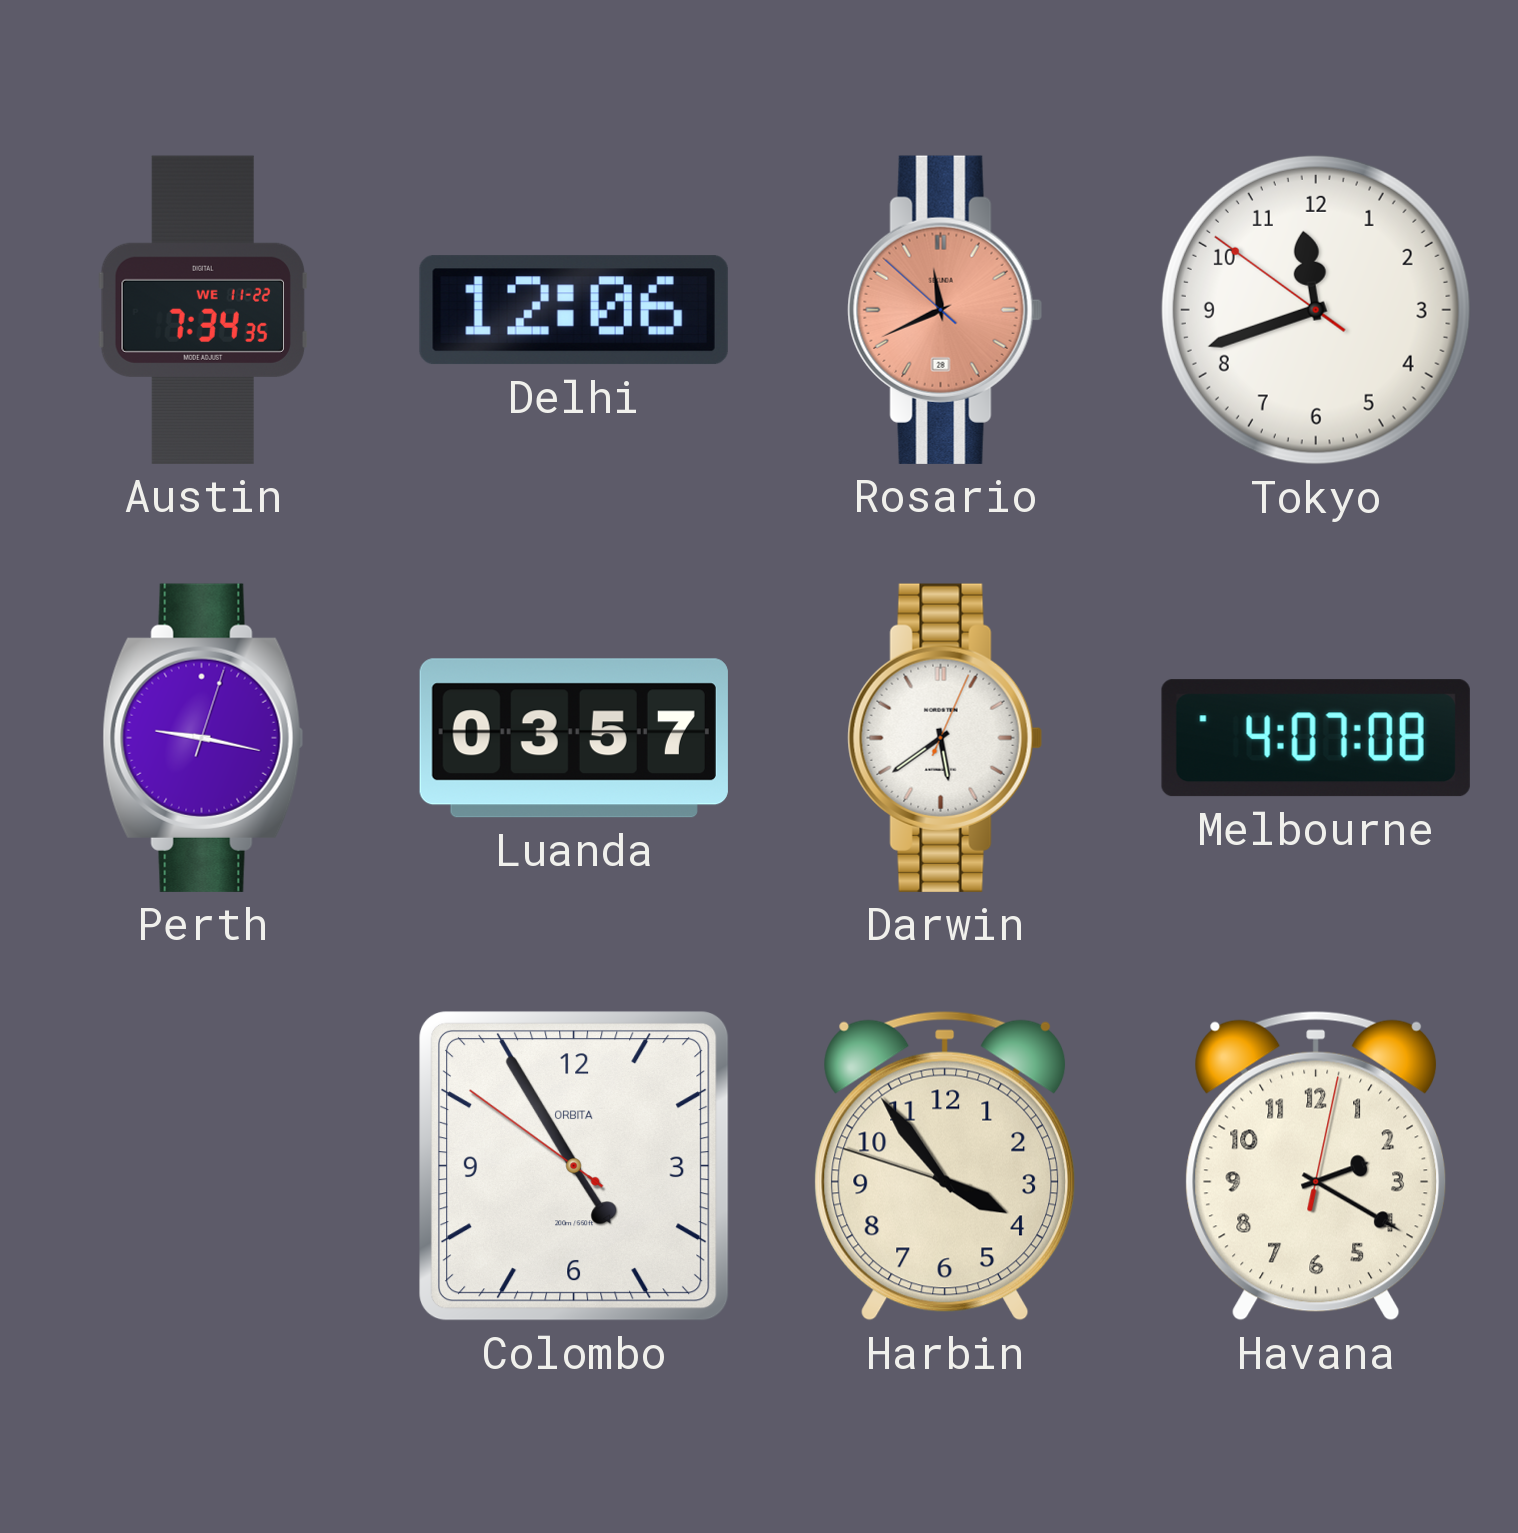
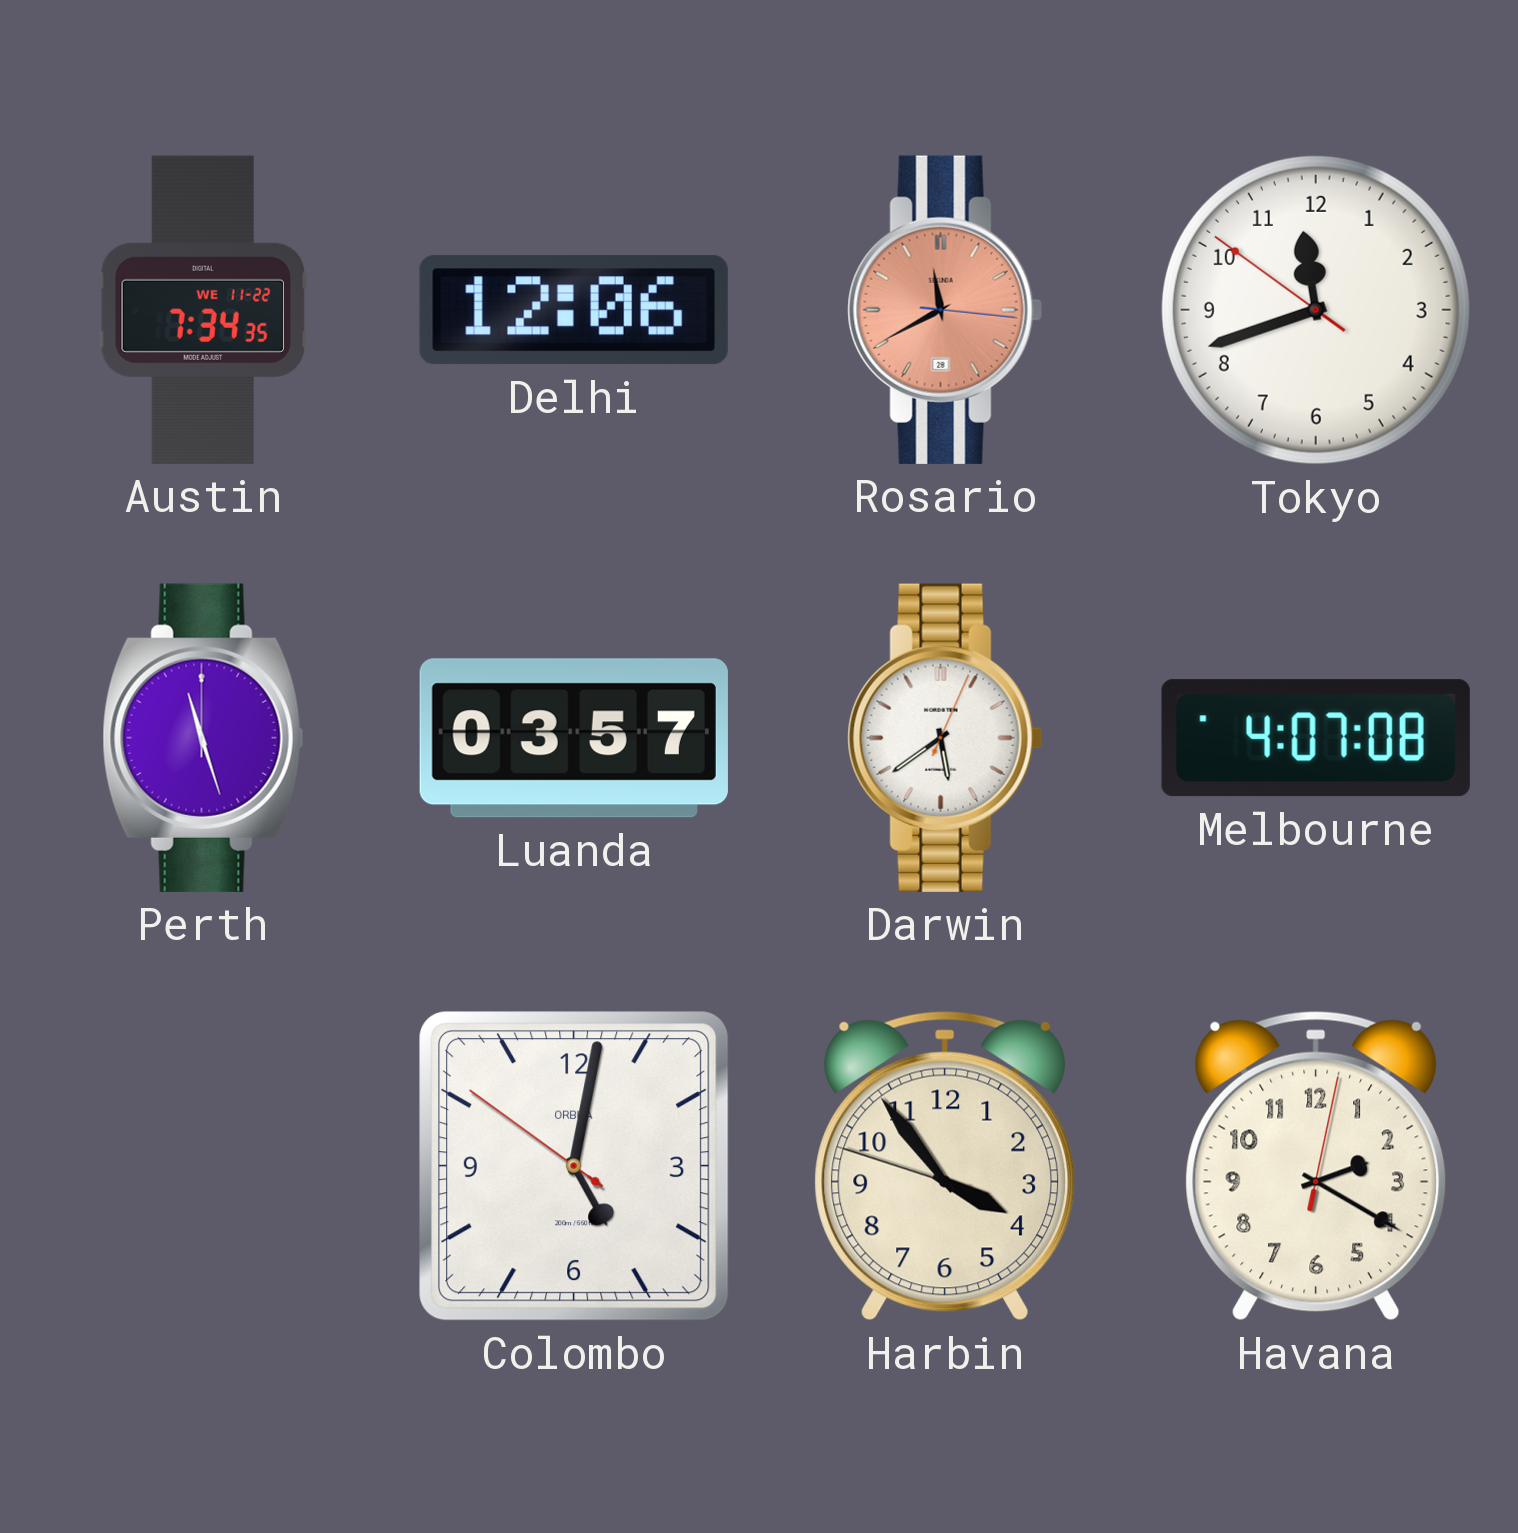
Rosario: 11:40:52 -> 11:40:16
Perth: 9:17 -> 11:27
Colombo: 4:54 -> 5:01
